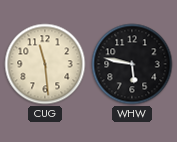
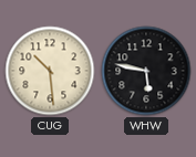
CUG: 11:29 -> 10:29
